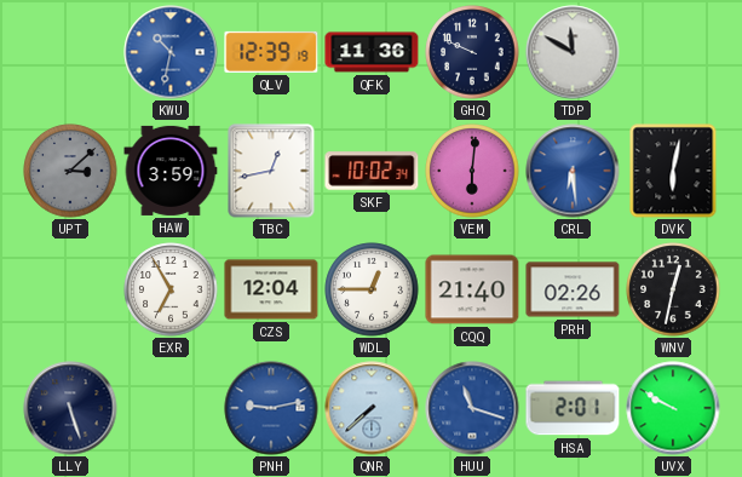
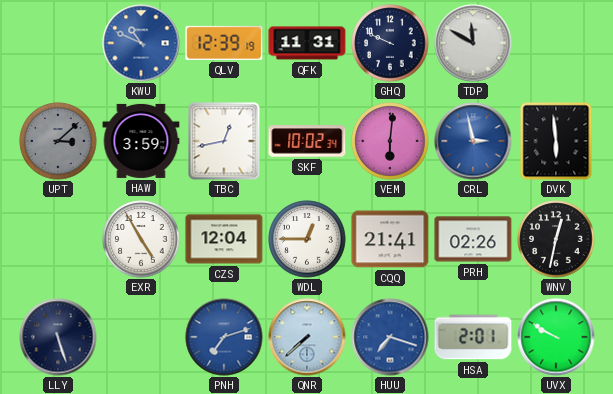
KWU: 10:32 -> 10:49
QFK: 11:36 -> 11:31
CRL: 6:29 -> 2:58
DVK: 6:02 -> 5:59
EXR: 6:55 -> 4:55
CQQ: 21:40 -> 21:41
PNH: 9:13 -> 7:12
HUU: 11:18 -> 7:18
